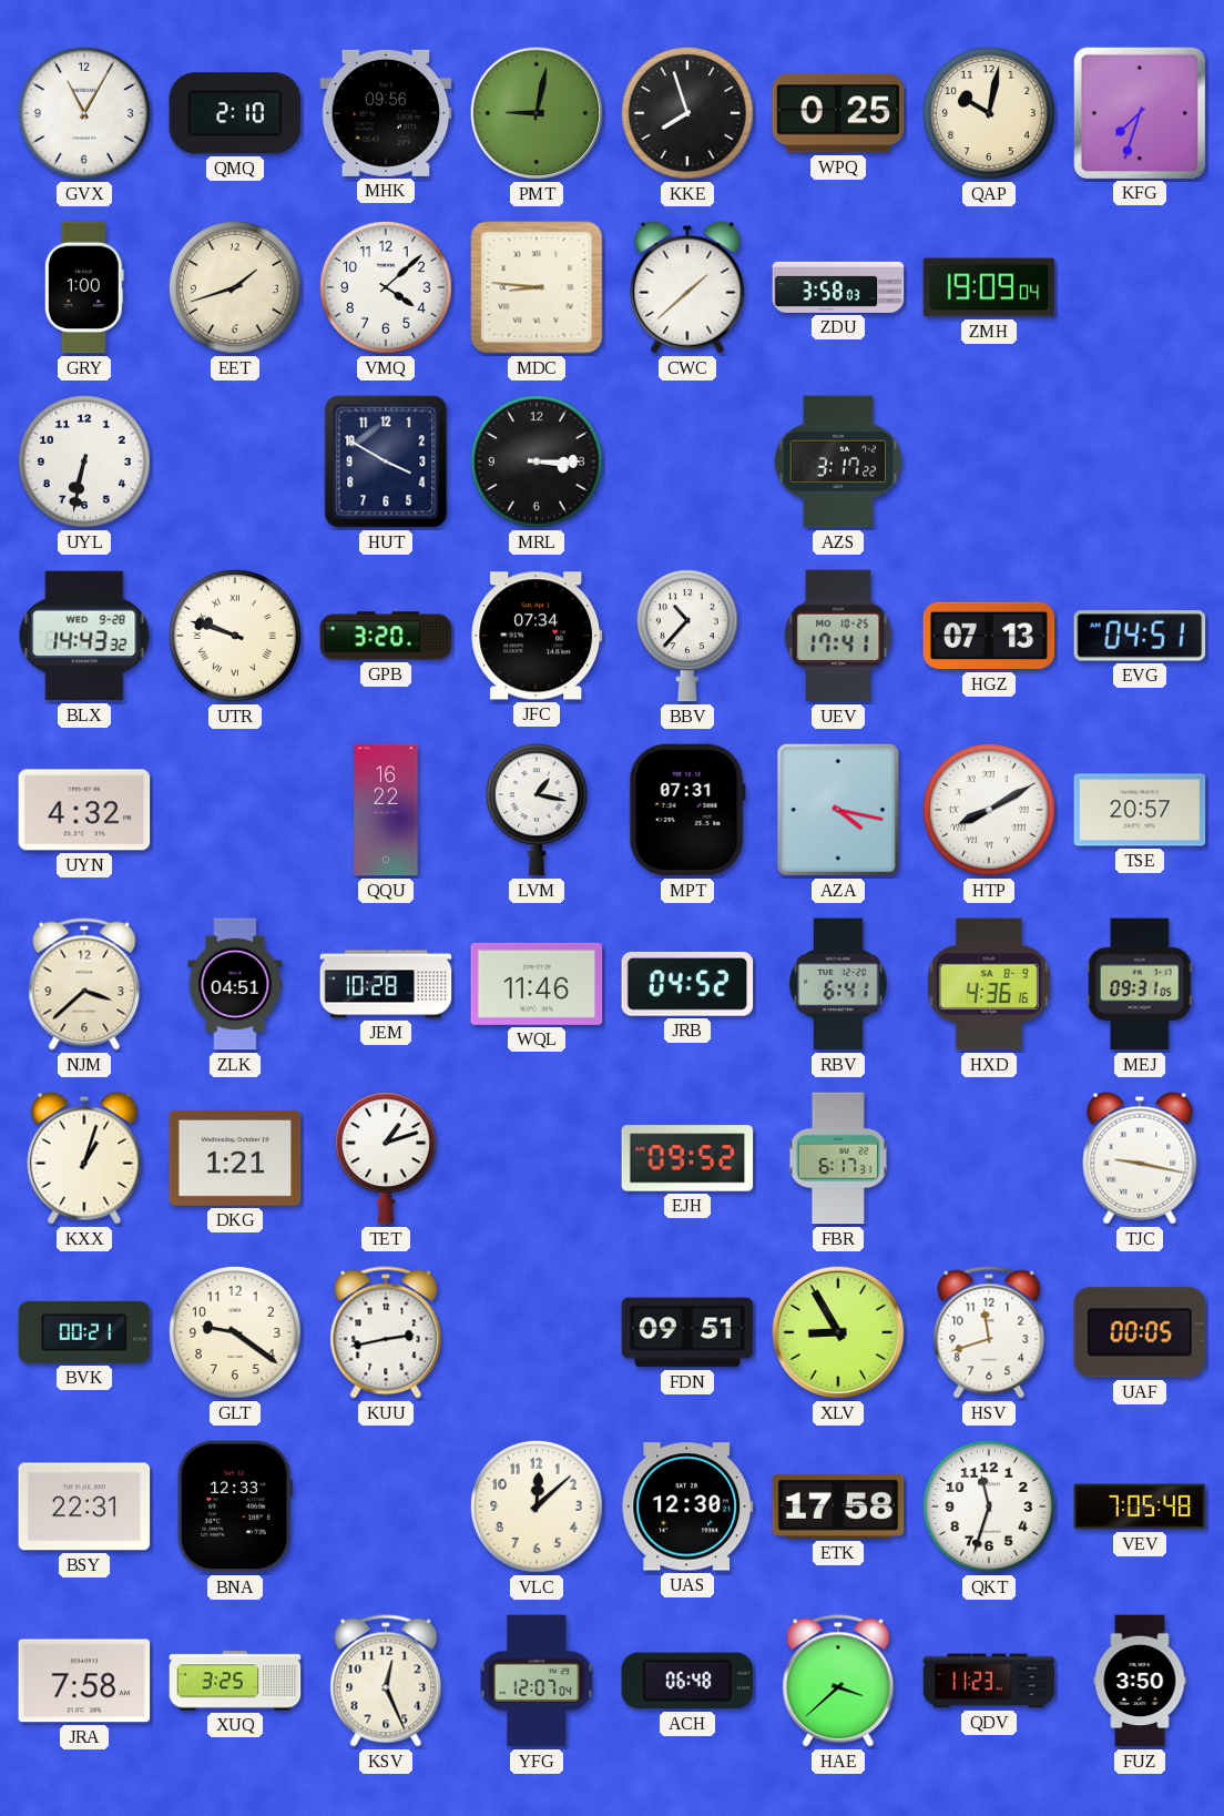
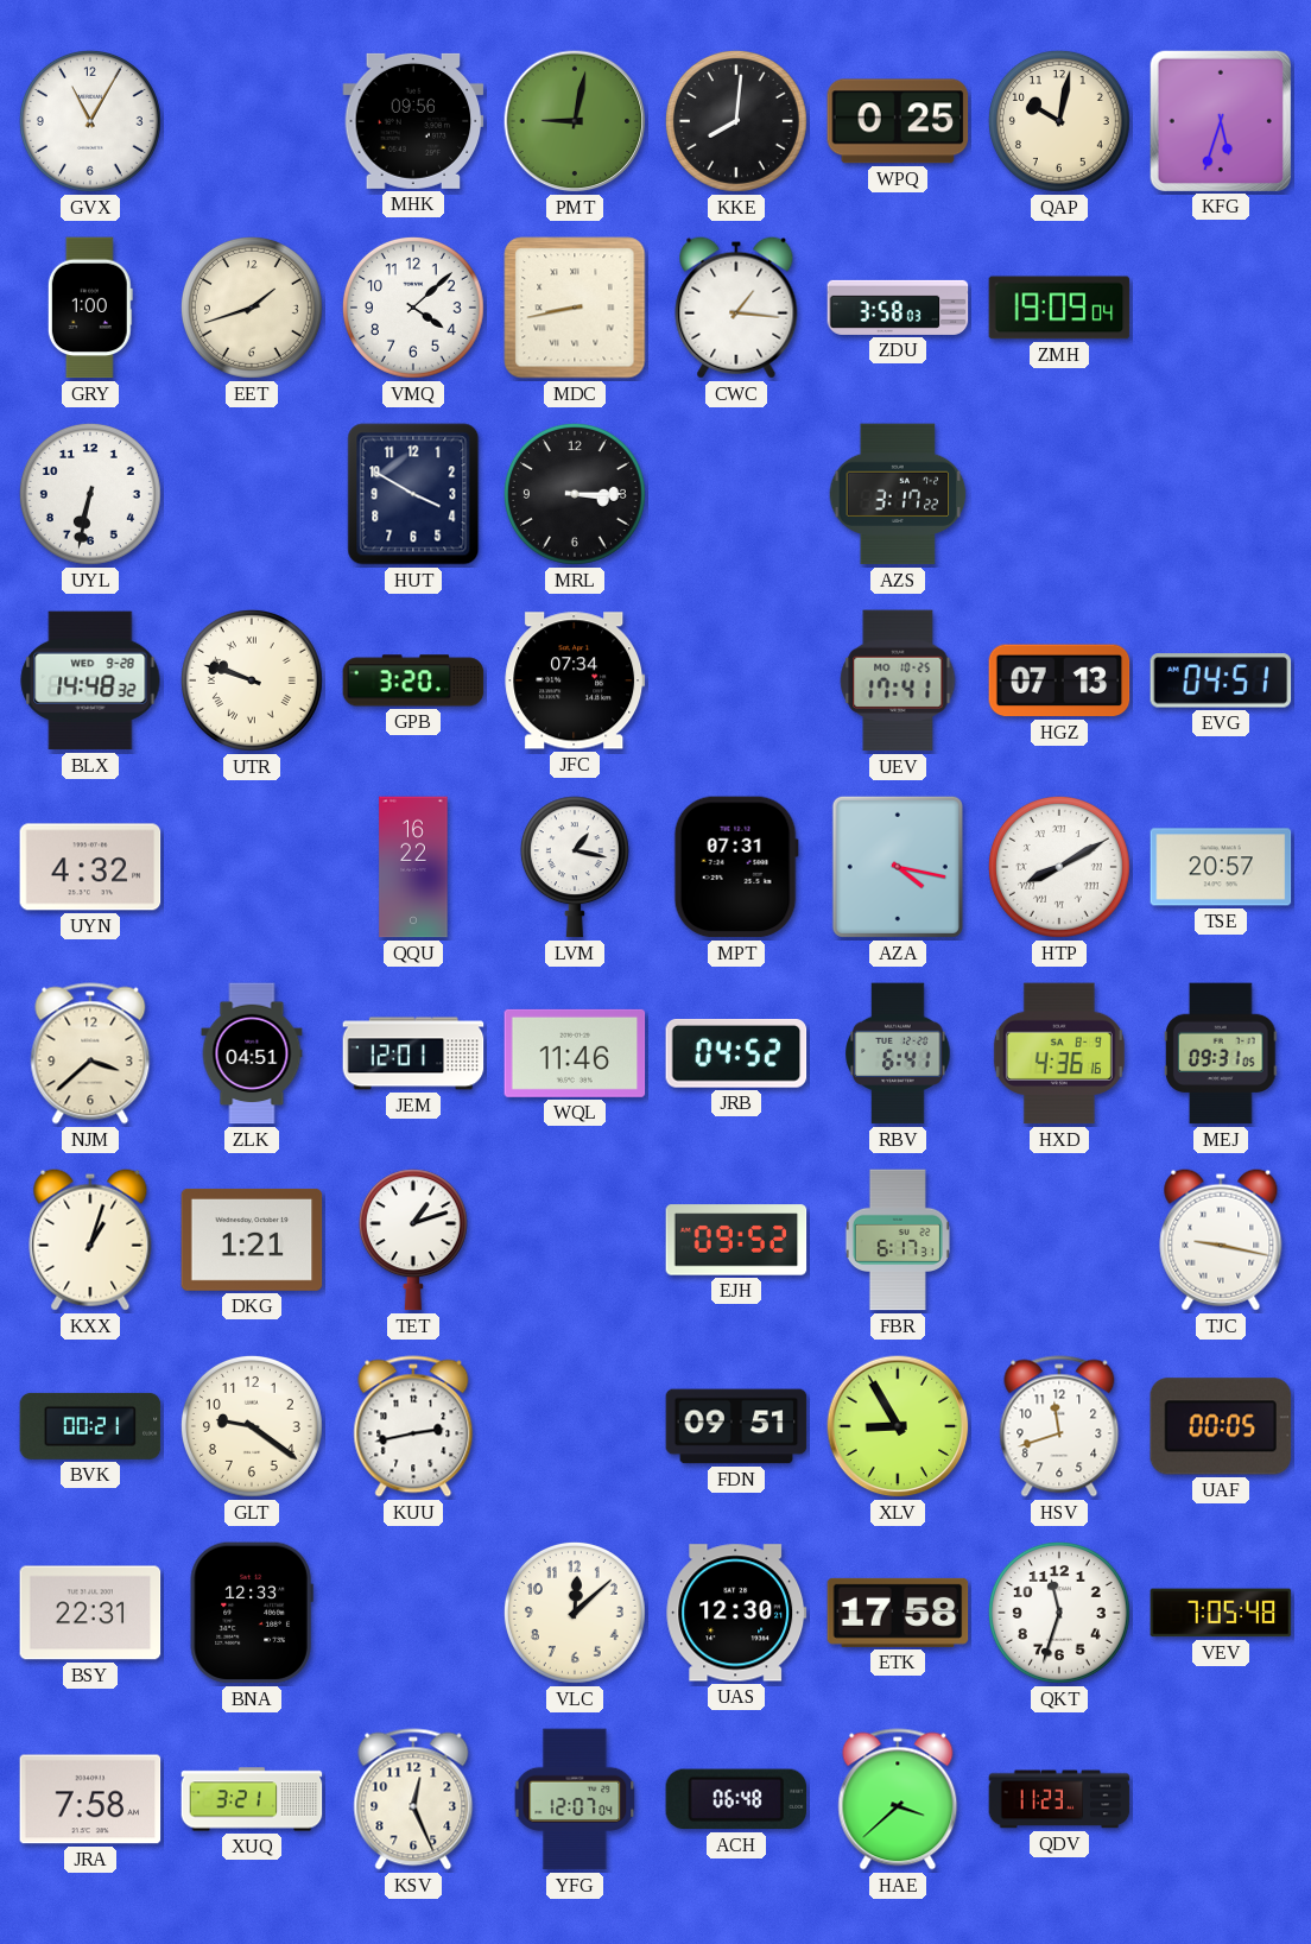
QMQ: 2:10 -> none
KKE: 7:57 -> 8:01
KFG: 7:33 -> 5:33
MDC: 8:46 -> 8:43
CWC: 1:38 -> 1:16
BLX: 14:43 -> 14:48
BBV: 10:37 -> none
JEM: 10:28 -> 12:01
XUQ: 3:25 -> 3:21
FUZ: 3:50 -> none
